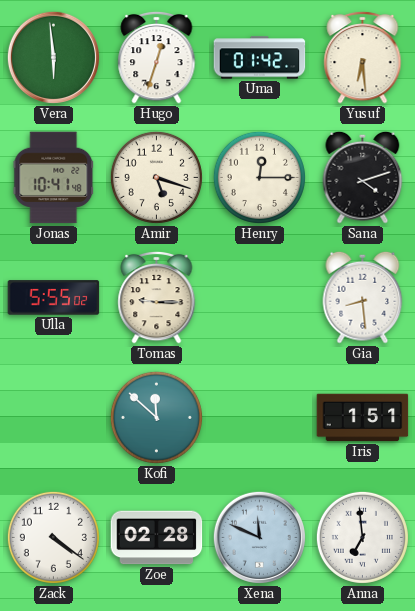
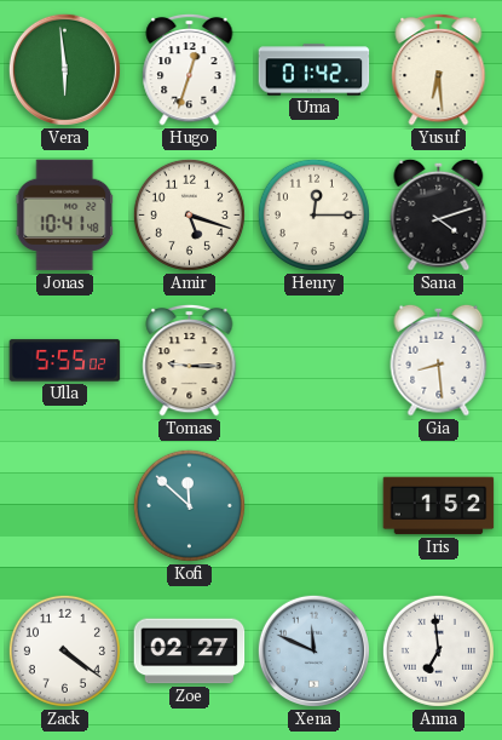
Iris: 1:51 -> 1:52
Zoe: 02:28 -> 02:27
